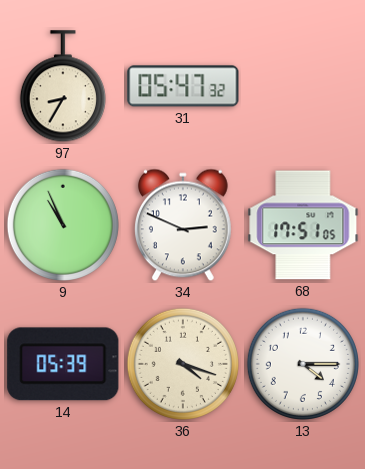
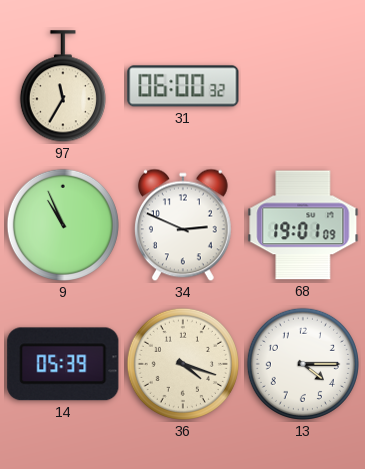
97: 8:35 -> 11:35
31: 05:47 -> 06:00
68: 17:51 -> 19:01
